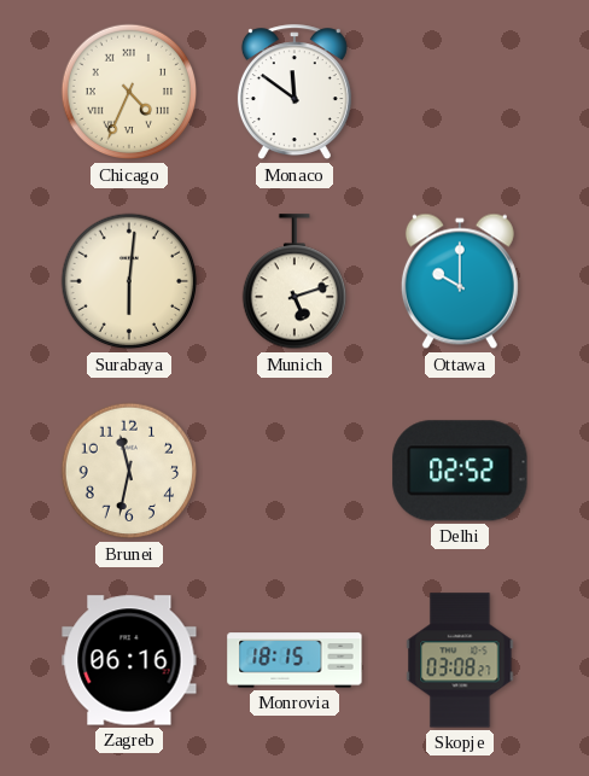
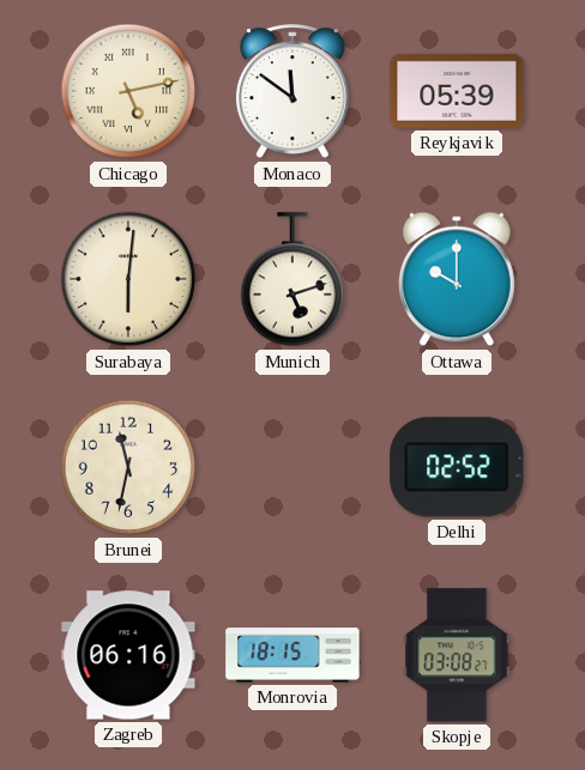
Chicago: 4:34 -> 5:13
Reykjavik: none -> 05:39
